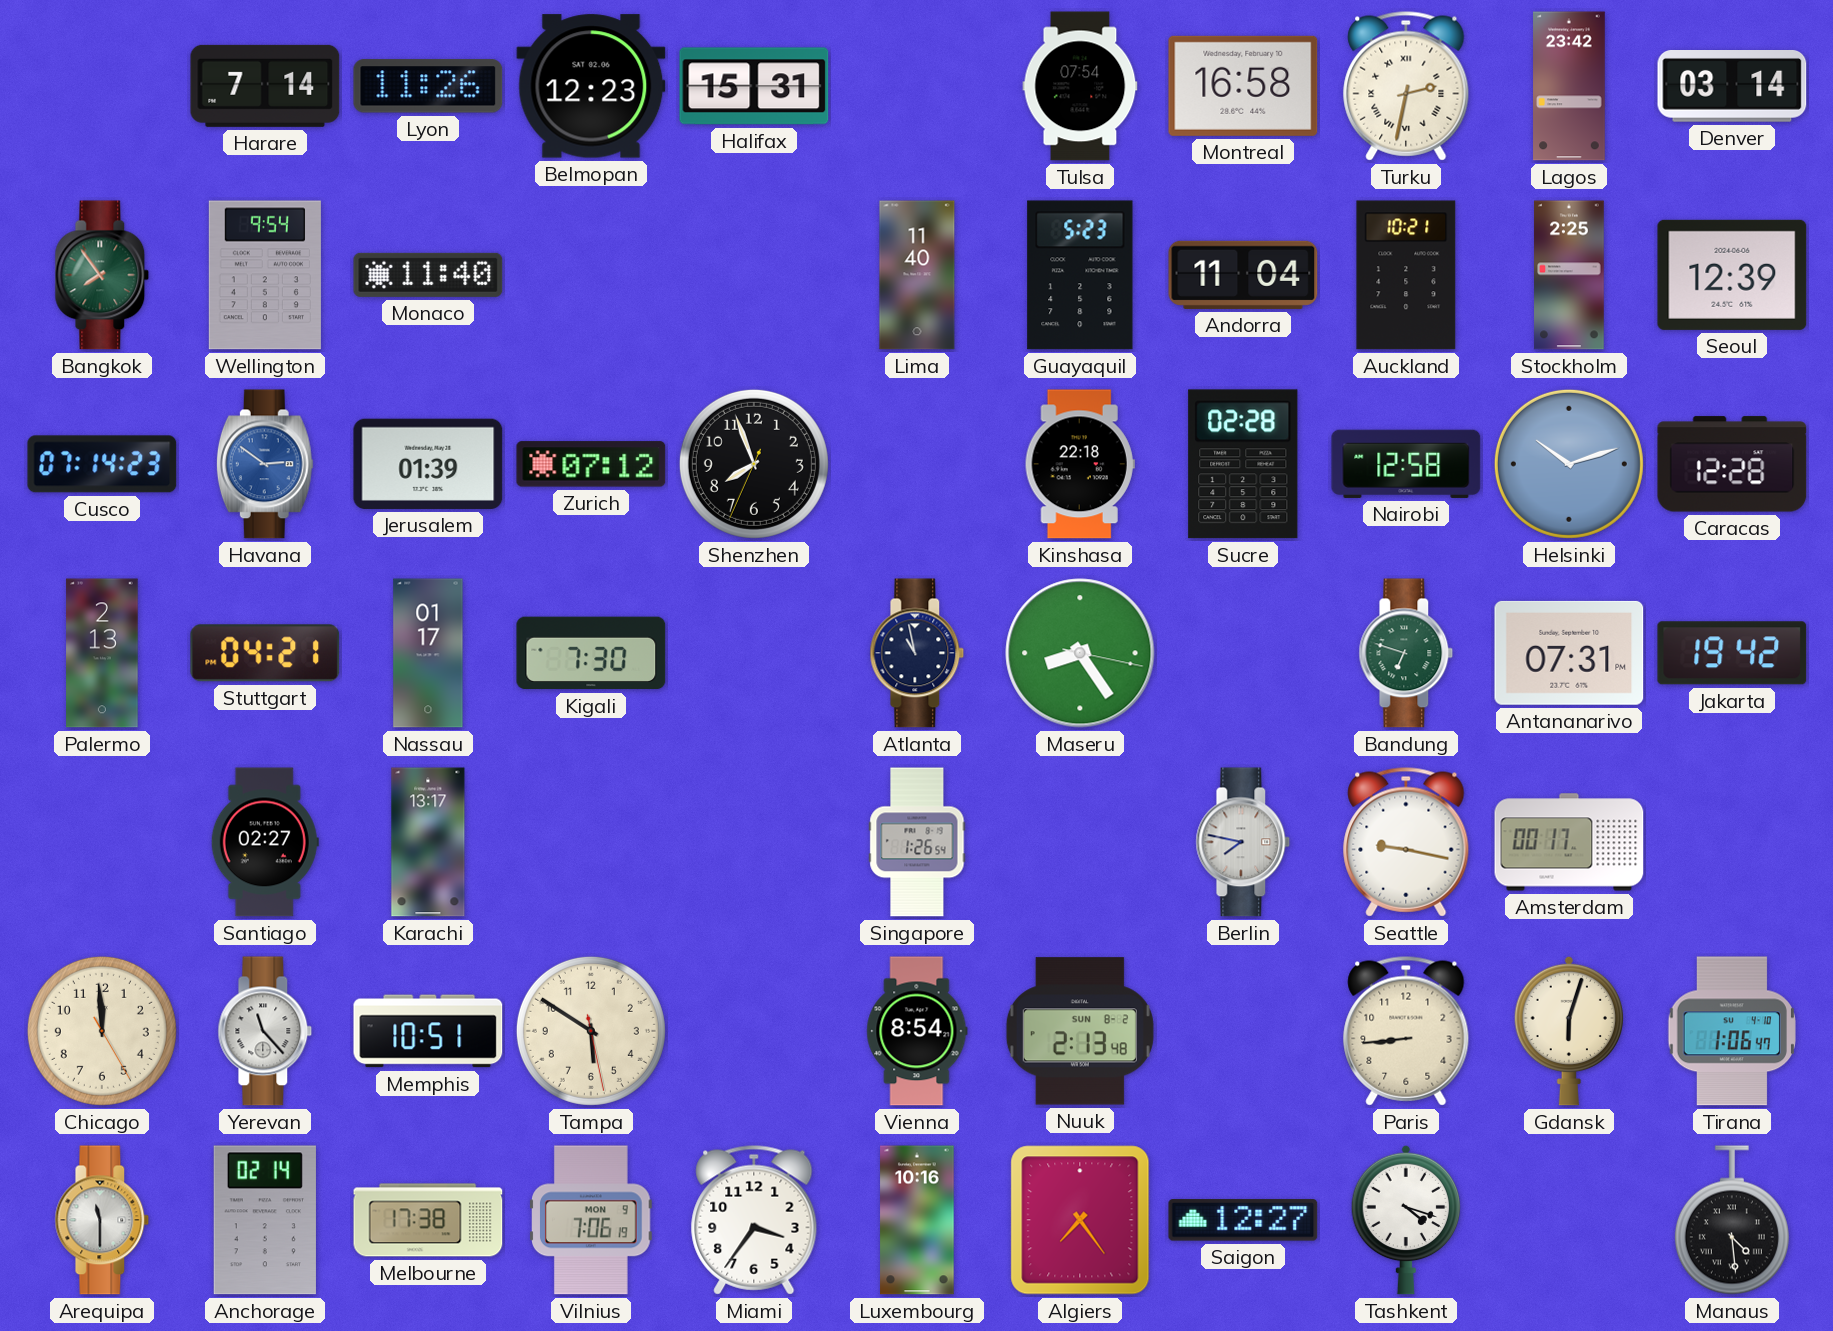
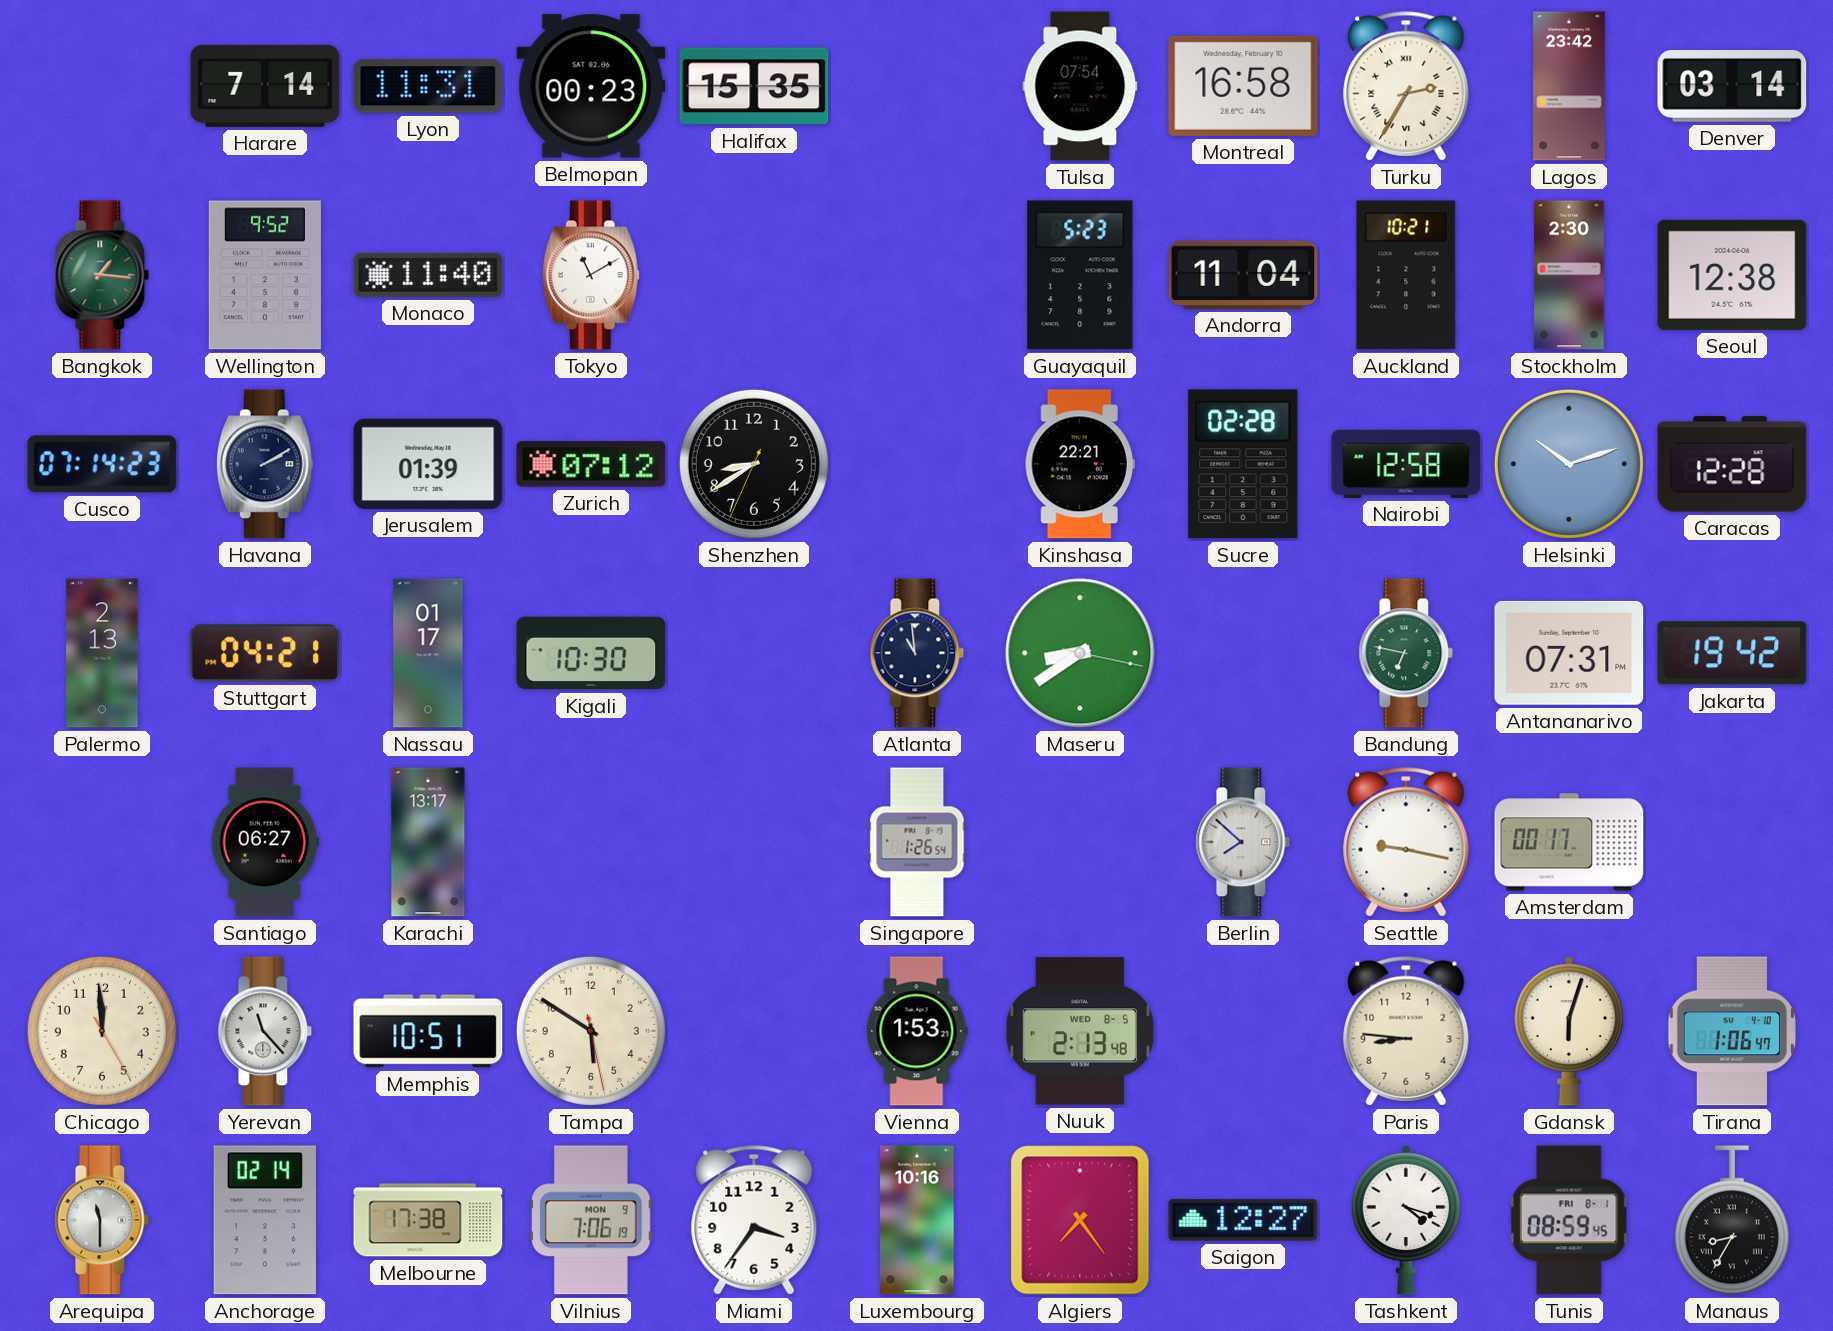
Lyon: 11:26 -> 11:31
Belmopan: 12:23 -> 00:23
Halifax: 15:31 -> 15:35
Turku: 2:32 -> 2:35
Bangkok: 7:54 -> 1:16
Wellington: 9:54 -> 9:52
Tokyo: none -> 11:10
Lima: 11:40 -> none
Stockholm: 2:25 -> 2:30
Seoul: 12:39 -> 12:38
Havana: 2:51 -> 2:10
Havana dial: blue -> navy
Shenzhen: 7:56 -> 8:39
Kinshasa: 22:18 -> 22:21
Kigali: 7:30 -> 10:30
Atlanta: 10:58 -> 10:59
Maseru: 8:24 -> 8:39
Bandung: 6:48 -> 6:47
Santiago: 02:27 -> 06:27
Berlin: 7:47 -> 7:52
Vienna: 8:54 -> 1:53
Nuuk date: SUN 8-2 -> WED 8-5
Paris: 8:44 -> 8:46
Tunis: none -> 08:59
Manaus: 4:29 -> 8:35
